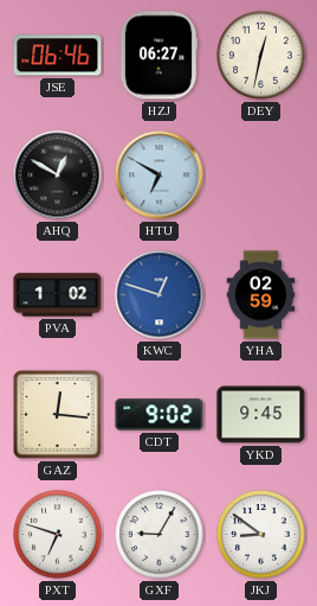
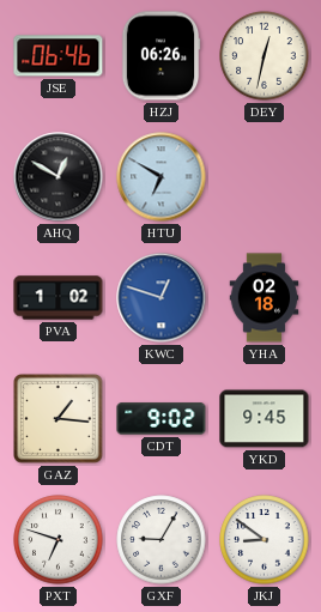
HZJ: 06:27 -> 06:26
YHA: 02:59 -> 02:18
GAZ: 12:16 -> 1:16
